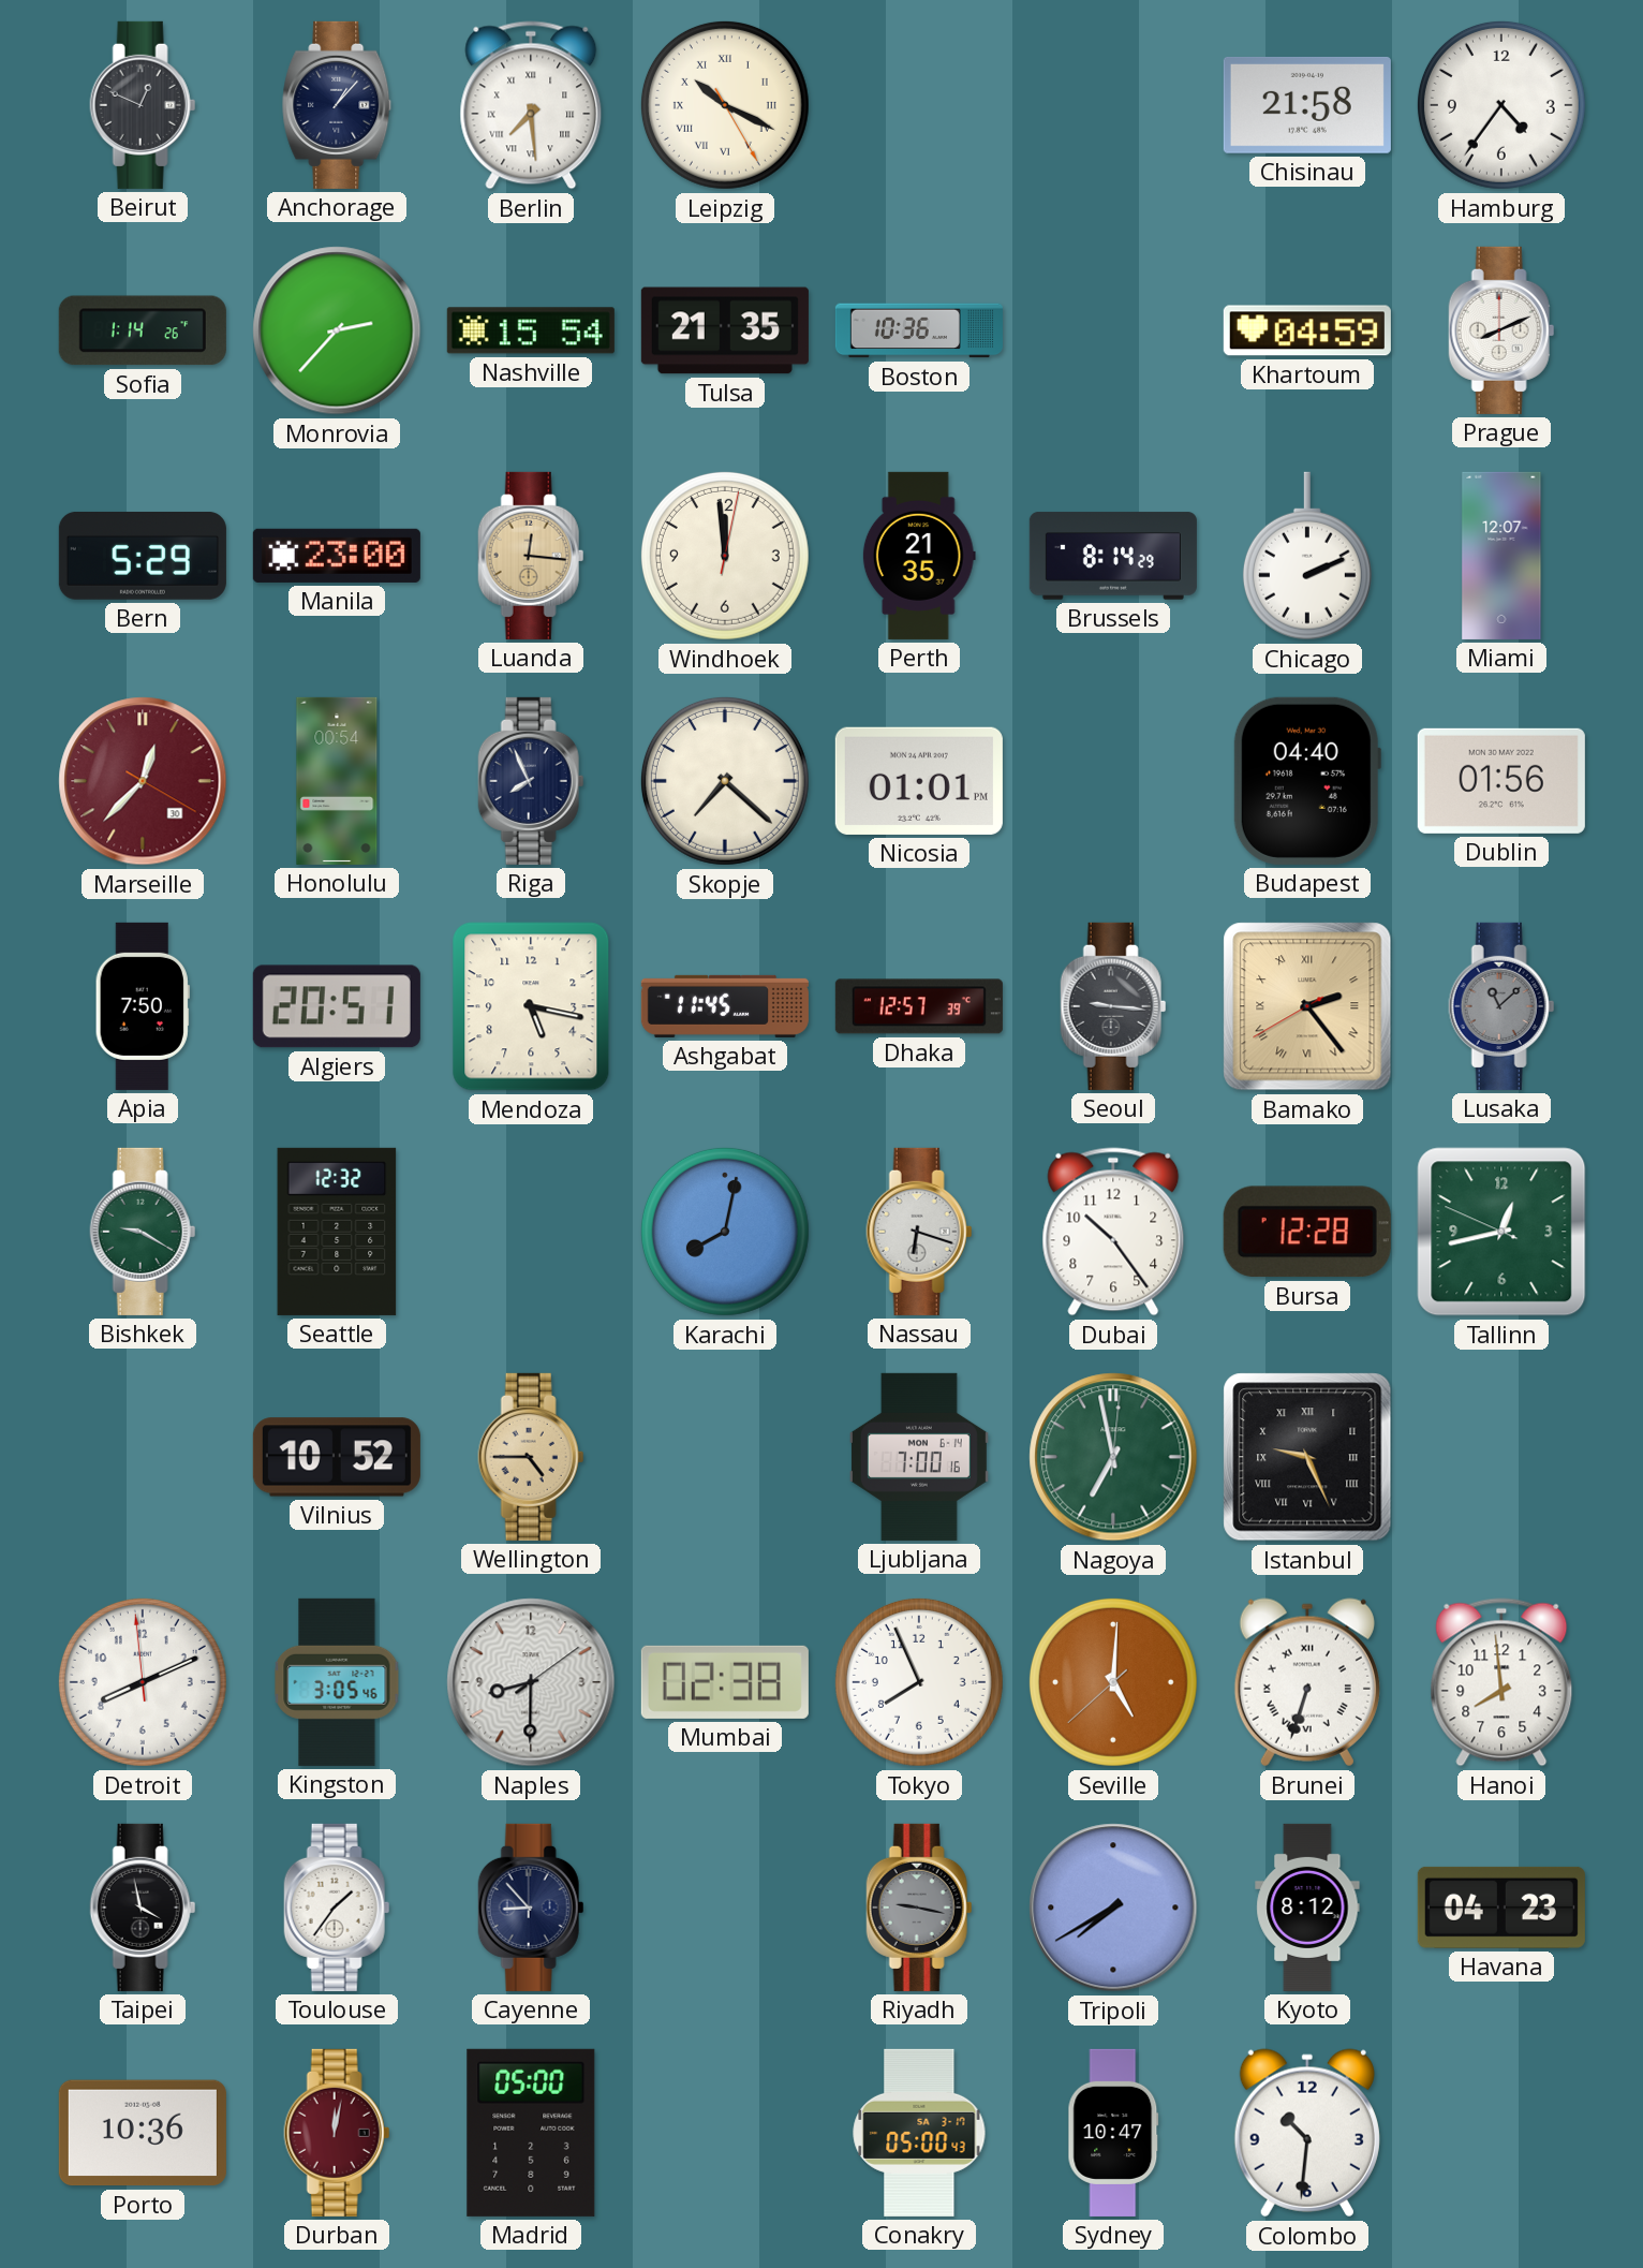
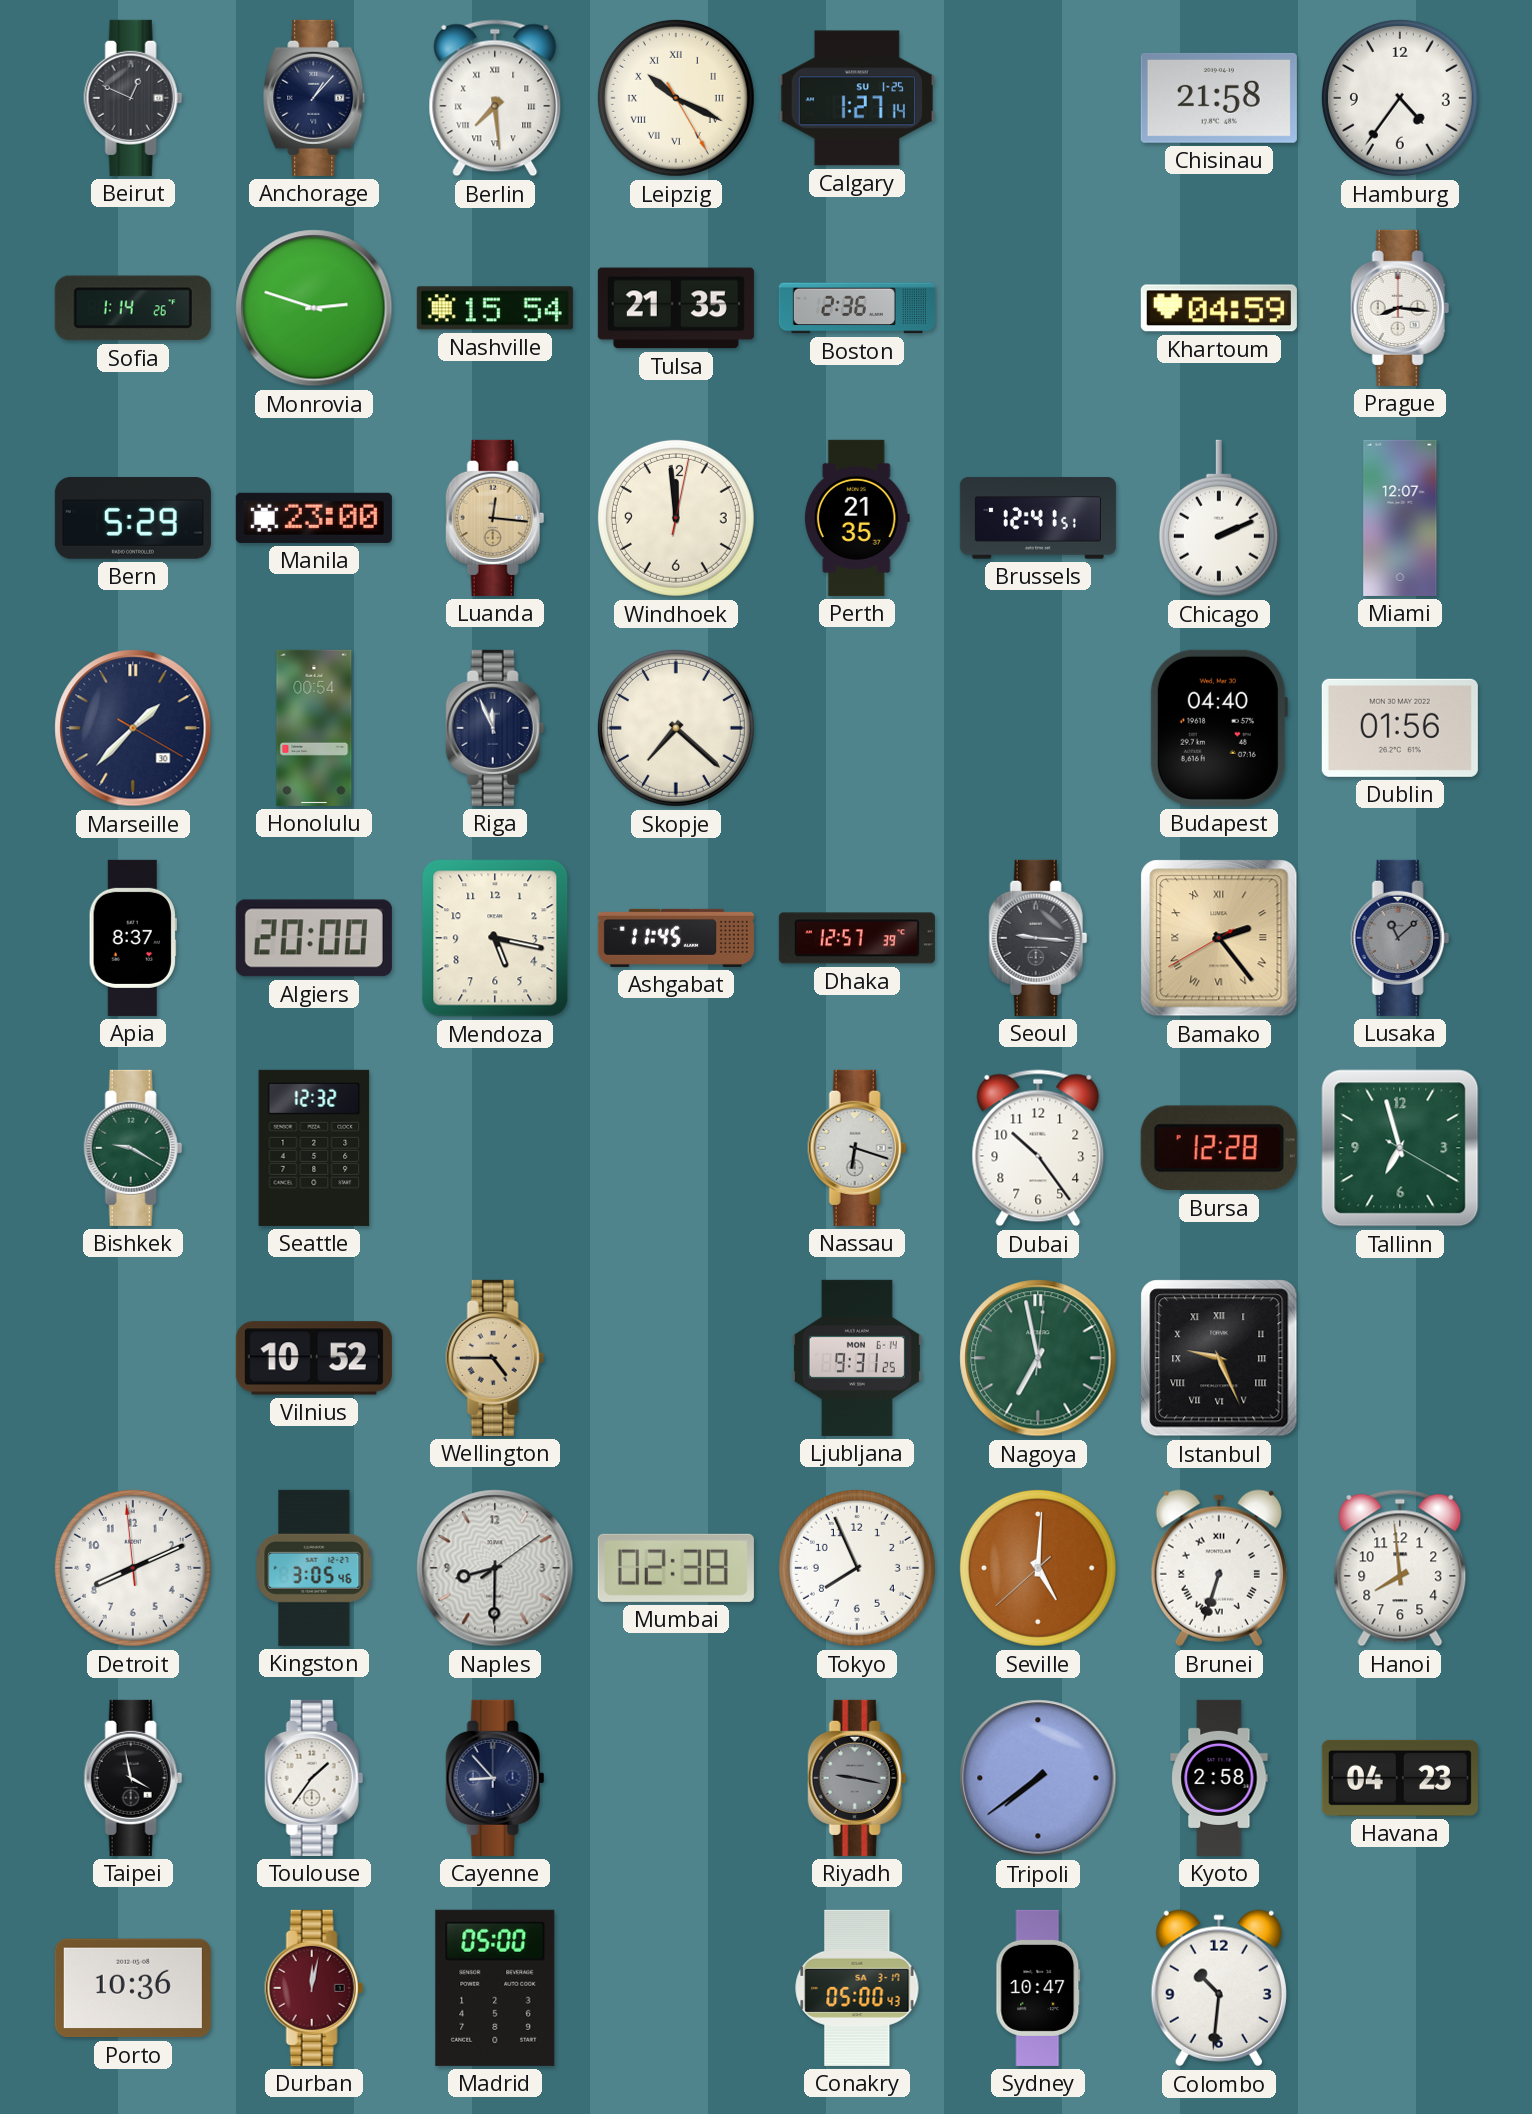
Calgary: none -> 1:27
Monrovia: 2:37 -> 2:48
Boston: 10:36 -> 2:36
Prague: 8:11 -> 8:16
Brussels: 8:14 -> 12:41
Marseille: 12:37 -> 1:37
Marseille dial: burgundy -> navy
Riga: 7:56 -> 11:56
Nicosia: 01:01 -> none
Apia: 7:50 -> 8:37
Algiers: 20:51 -> 20:00
Karachi: 8:02 -> none
Tallinn: 12:42 -> 6:57
Ljubljana: 7:00 -> 9:31
Tripoli: 7:40 -> 7:39
Kyoto: 8:12 -> 2:58
